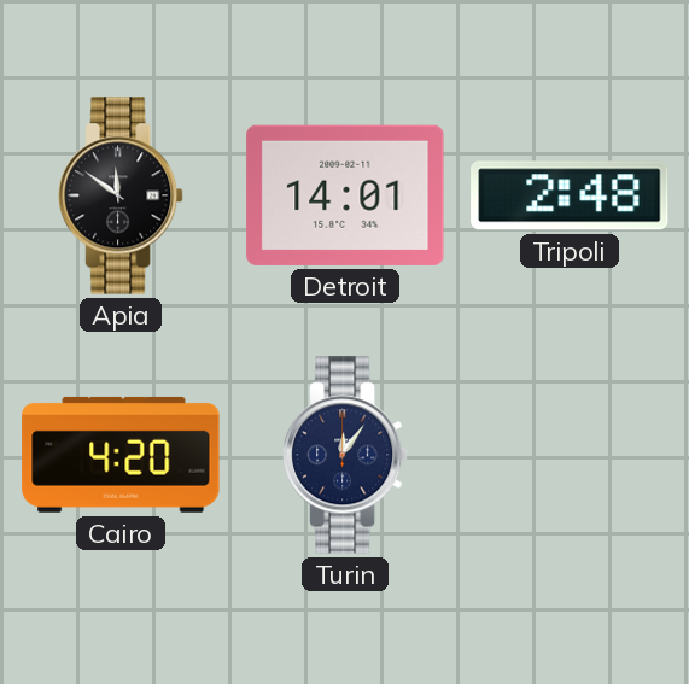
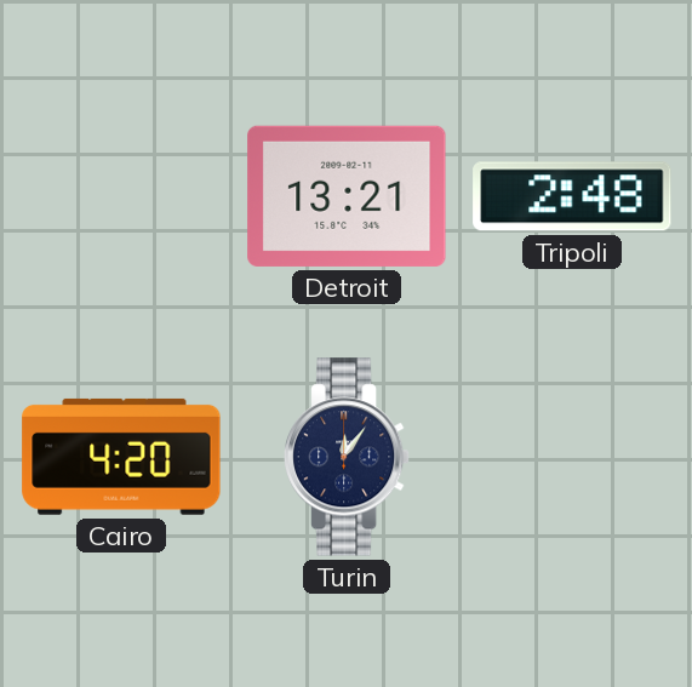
Apia: 11:51 -> none
Detroit: 14:01 -> 13:21
